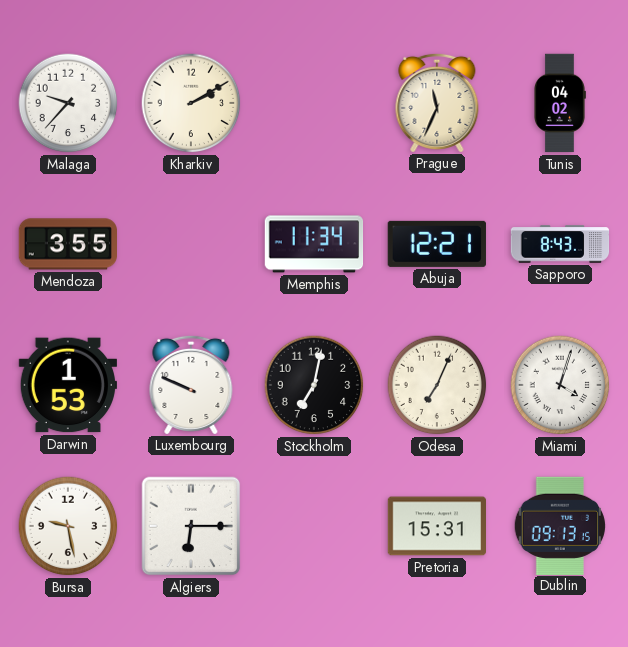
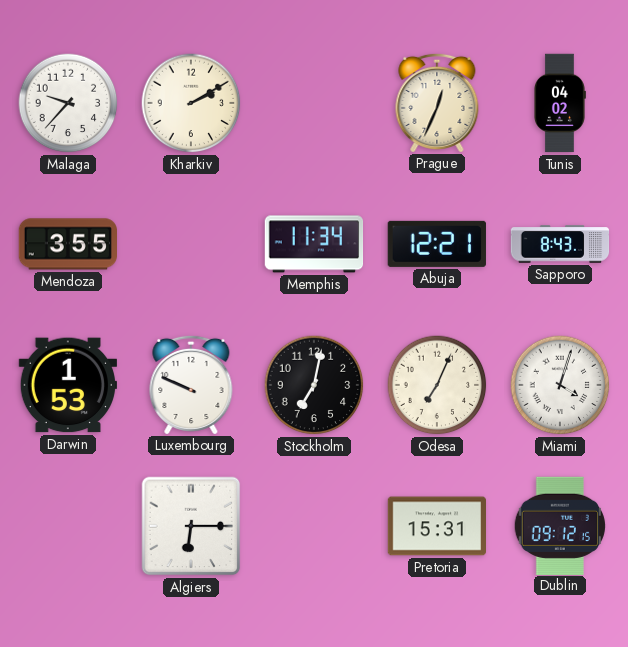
Prague: 11:34 -> 12:34
Bursa: 9:28 -> none
Dublin: 09:13 -> 09:12
